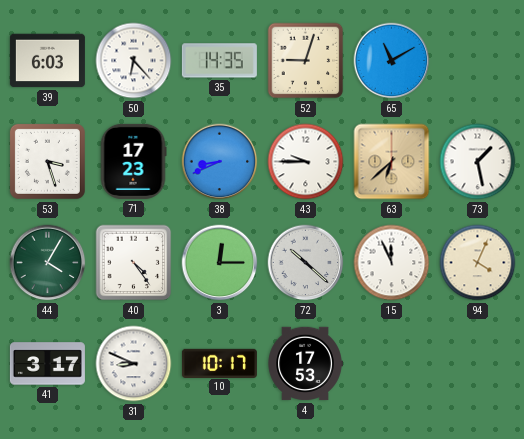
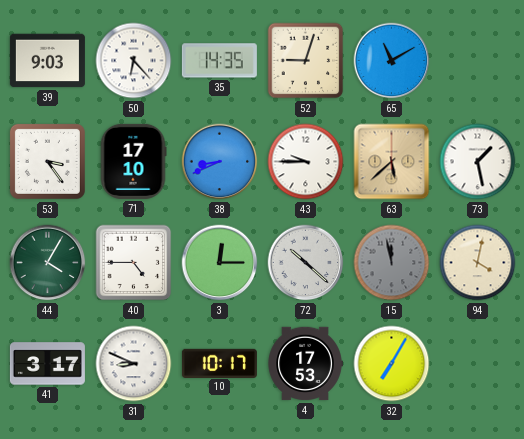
39: 6:03 -> 9:03
53: 3:27 -> 3:24
71: 17:23 -> 17:10
63: 6:38 -> 5:38
40: 4:24 -> 4:45
15: 11:56 -> 11:58
15 dial: white -> grey
94: 4:04 -> 4:02
32: none -> 7:05
